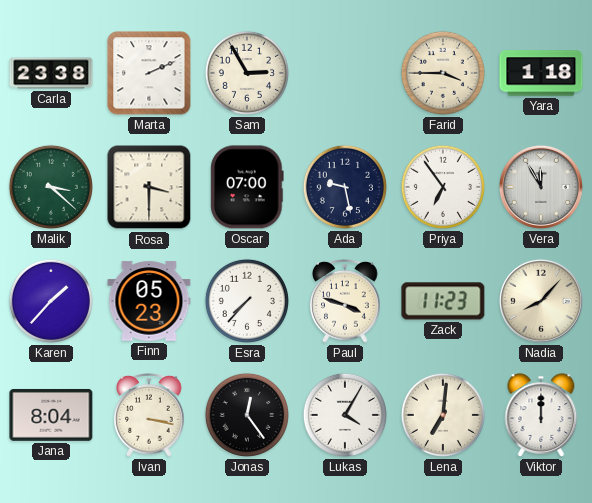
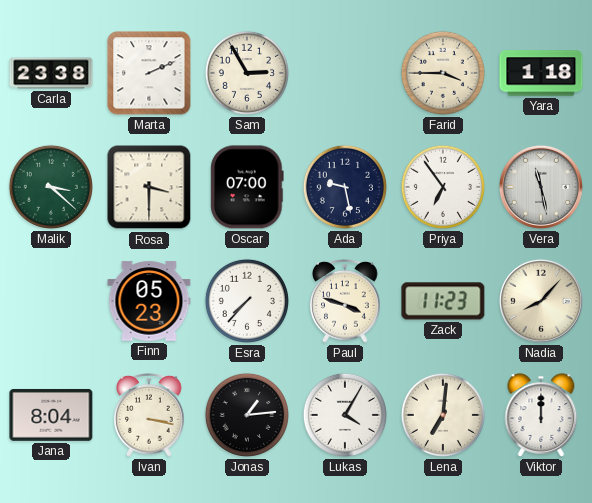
Vera: 11:55 -> 11:28
Karen: 1:37 -> none
Jonas: 12:24 -> 1:14
